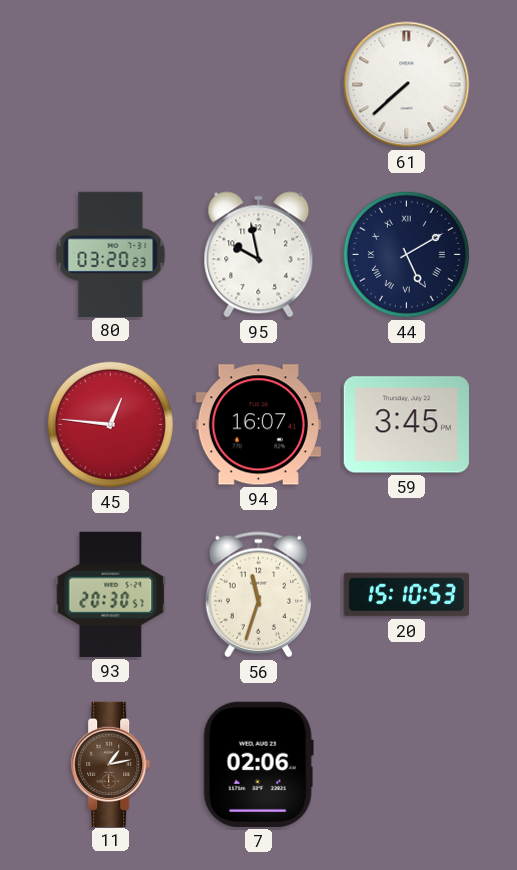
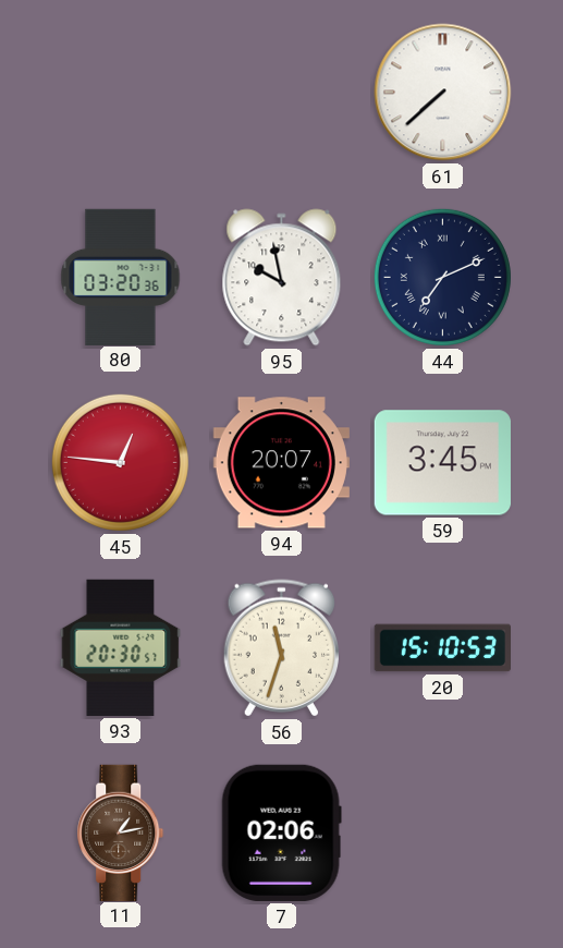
80: 03:20:23 -> 03:20:36
44: 5:10 -> 7:11
94: 16:07 -> 20:07
